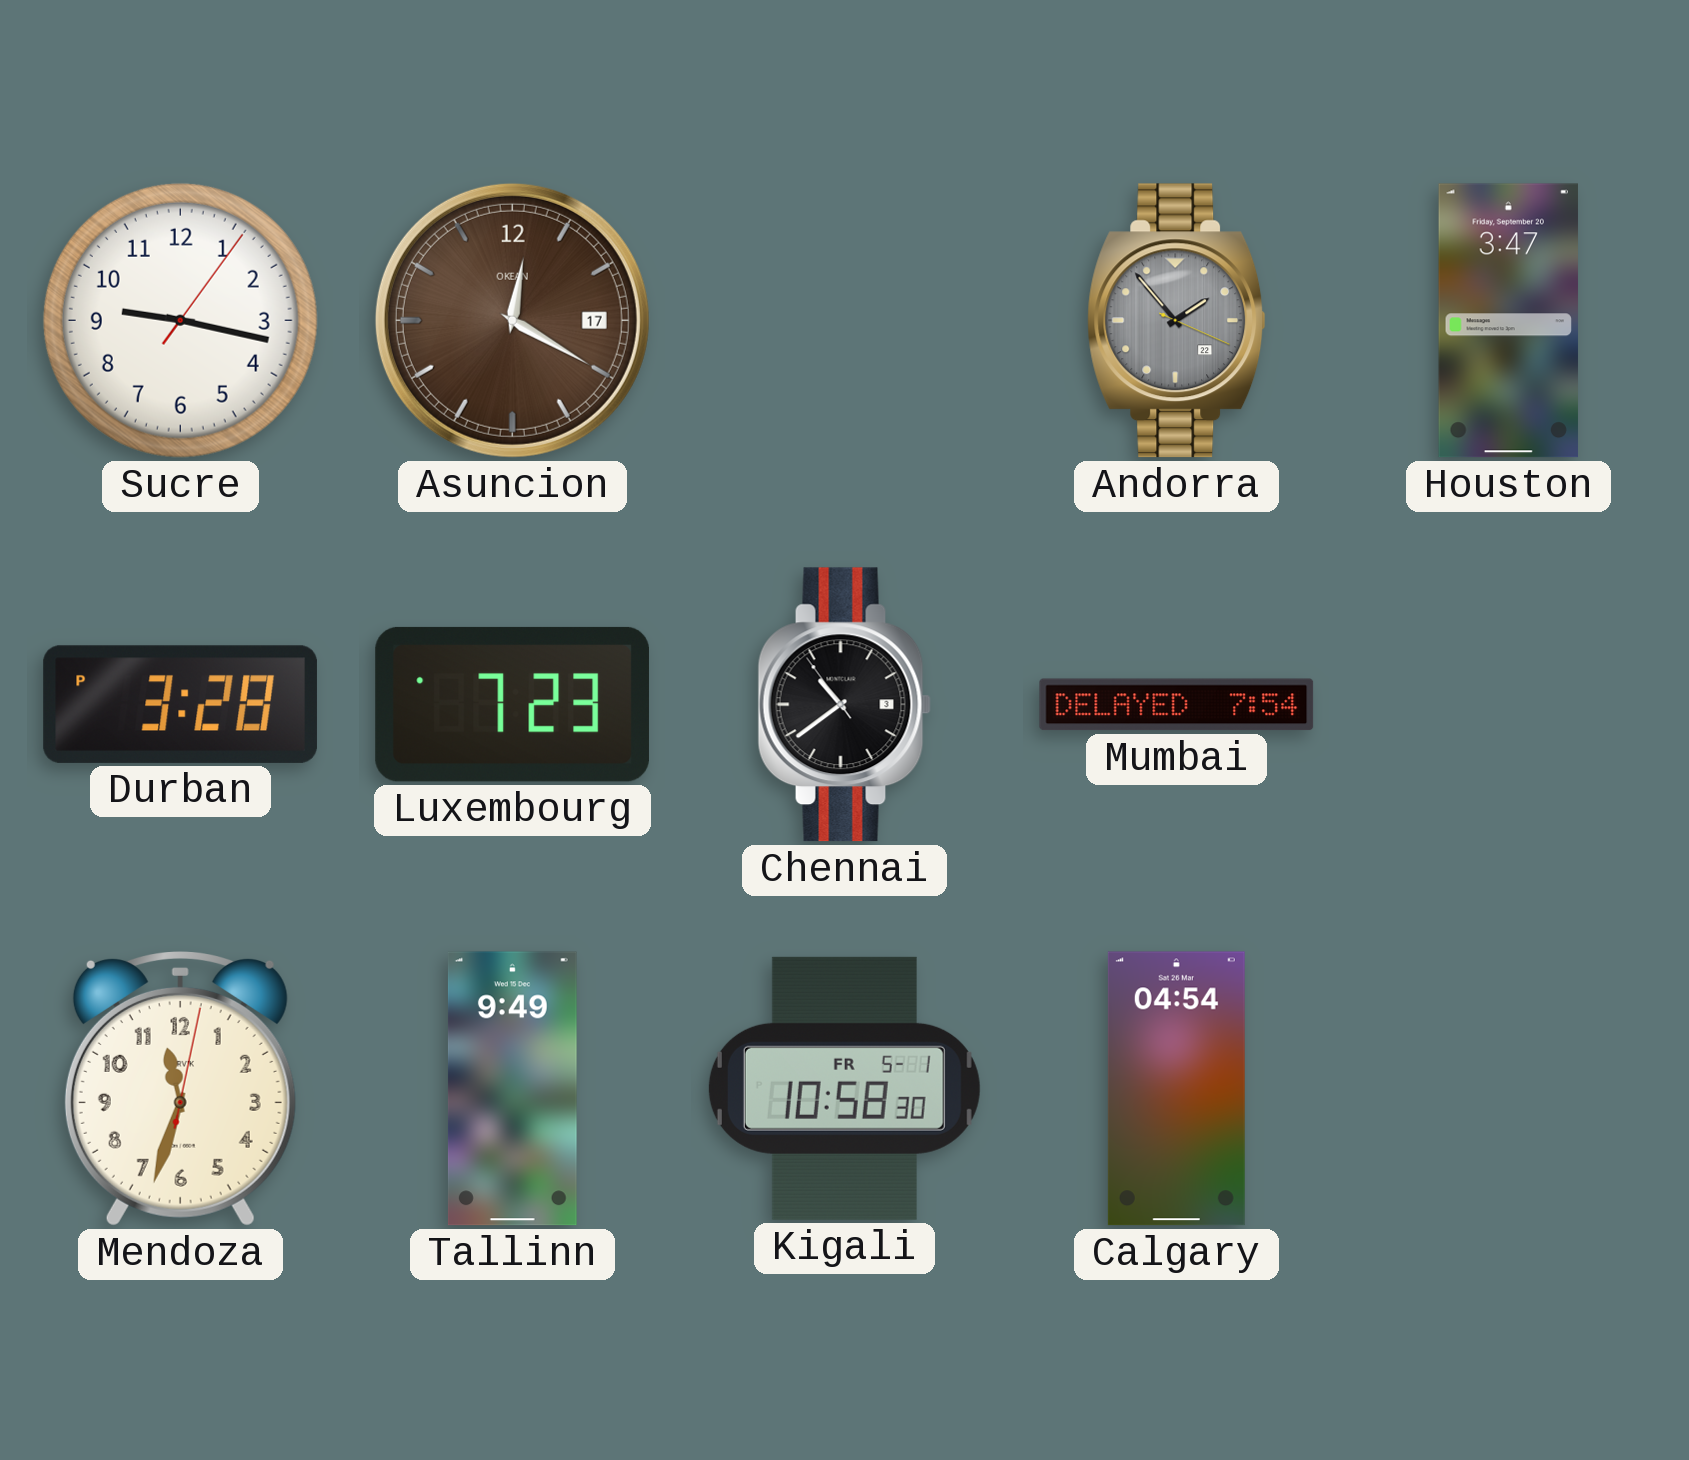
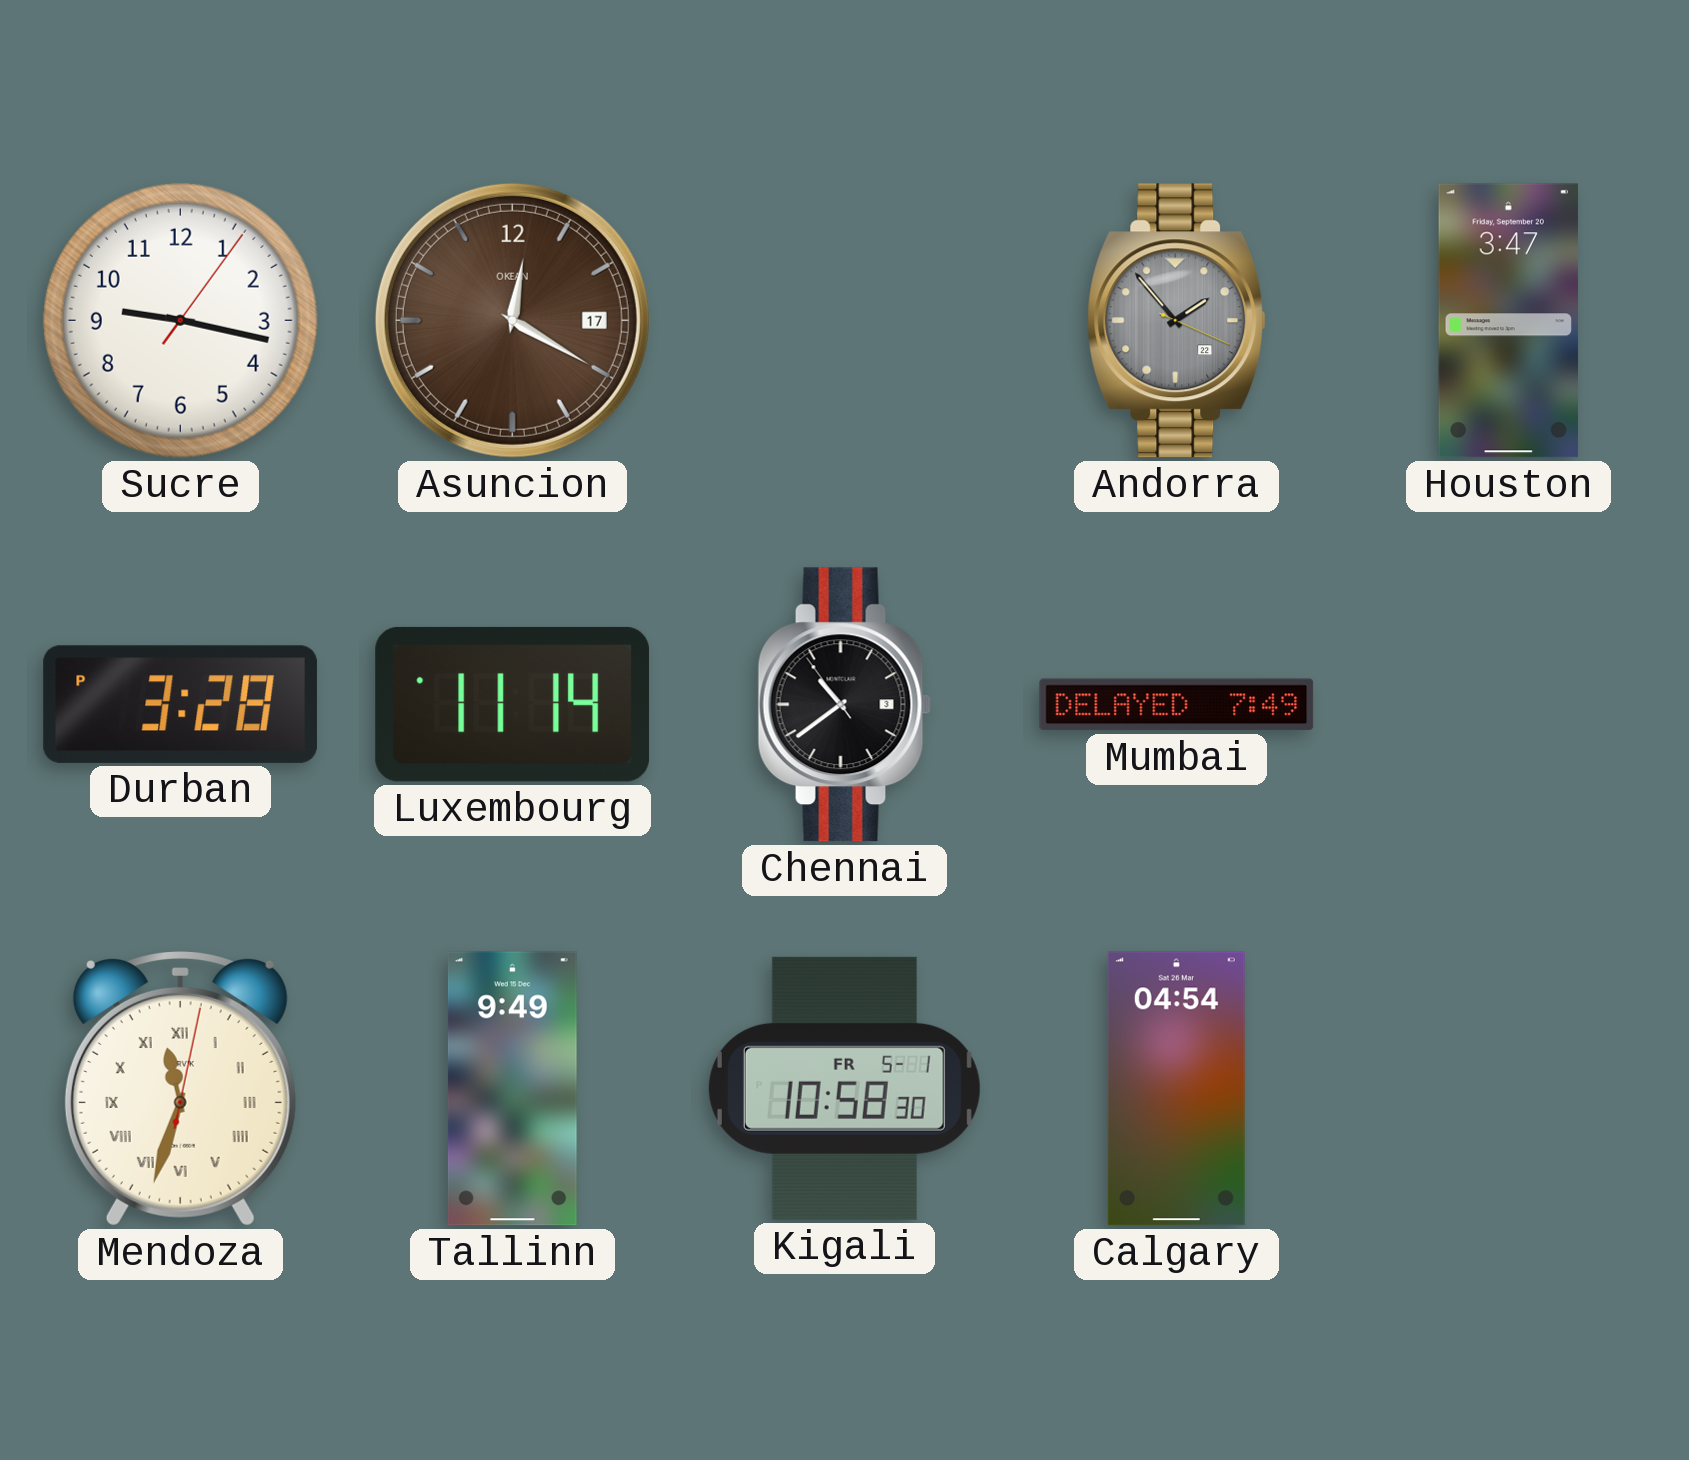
Luxembourg: 7:23 -> 11:14
Mumbai: 7:54 -> 7:49
Mendoza numerals: Arabic -> Roman
